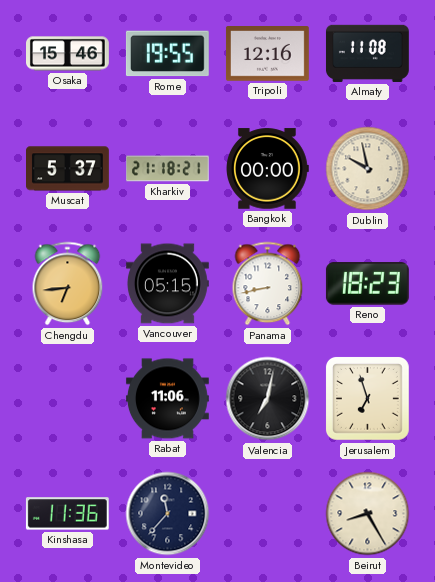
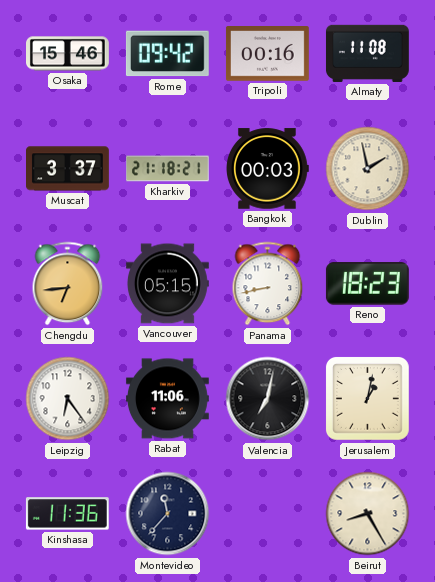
Rome: 19:55 -> 09:42
Tripoli: 12:16 -> 00:16
Muscat: 5:37 -> 3:37
Bangkok: 00:00 -> 00:03
Dublin: 9:58 -> 1:58
Leipzig: none -> 6:24
Jerusalem: 6:57 -> 1:02
